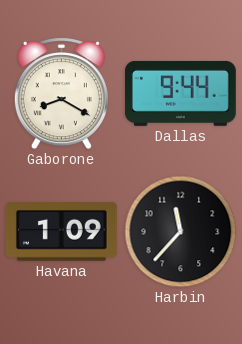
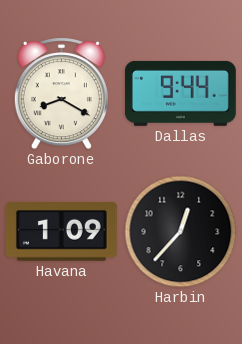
Harbin: 11:37 -> 12:37
